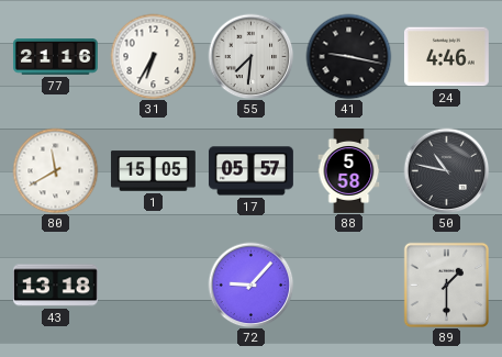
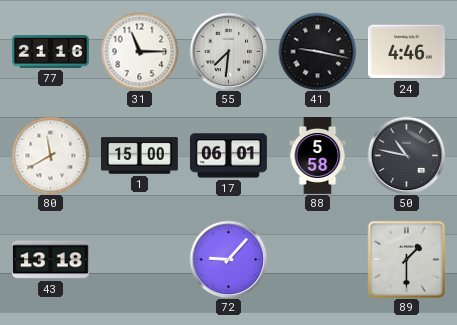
31: 6:35 -> 11:15
1: 15:05 -> 15:00
17: 05:57 -> 06:01
